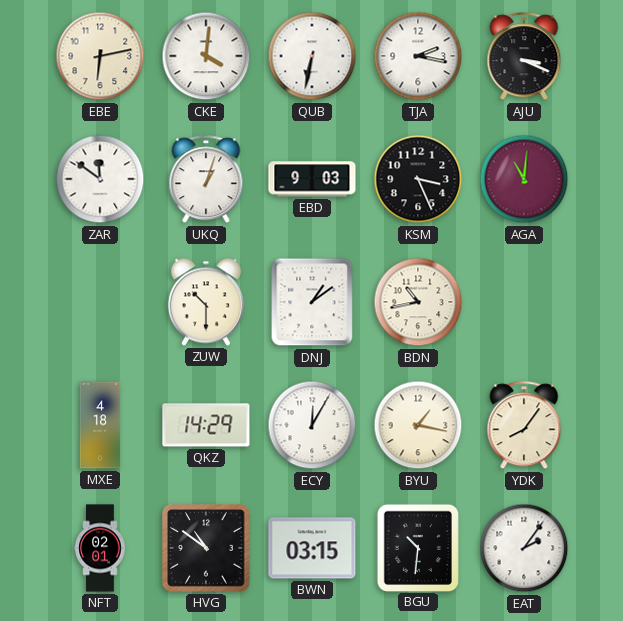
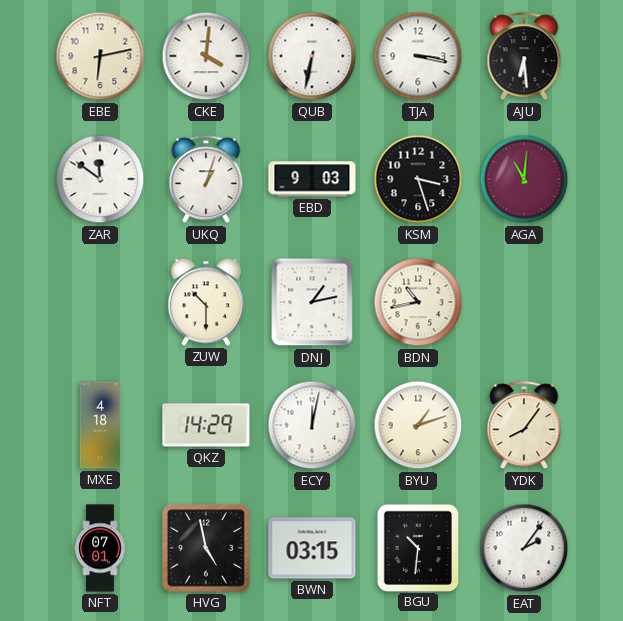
TJA: 2:17 -> 3:17
AJU: 3:19 -> 6:29
KSM: 3:26 -> 3:27
DNJ: 1:09 -> 1:13
ECY: 12:05 -> 12:02
BYU: 1:17 -> 1:12
NFT: 02:01 -> 07:01
HVG: 10:51 -> 4:58
